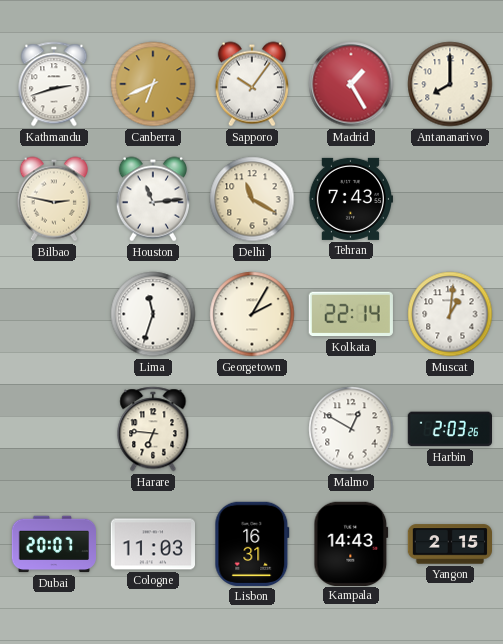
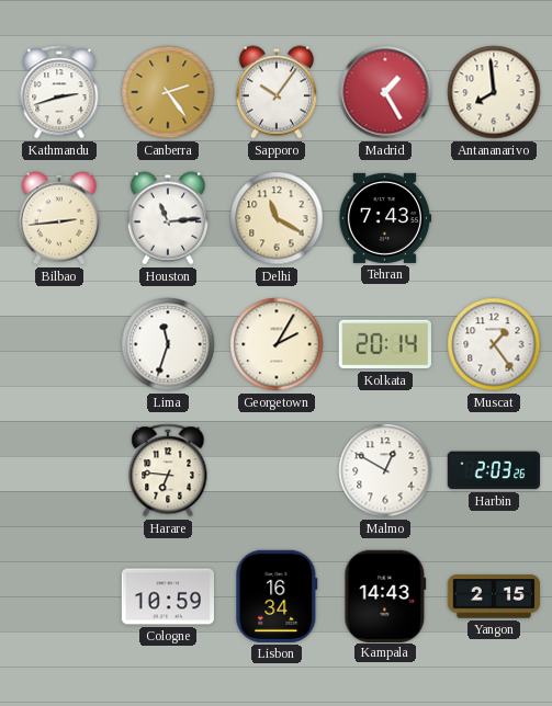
Canberra: 6:41 -> 2:24
Antananarivo: 8:00 -> 7:59
Bilbao: 2:47 -> 2:44
Kolkata: 22:14 -> 20:14
Muscat: 1:01 -> 1:24
Dubai: 20:07 -> none
Cologne: 11:03 -> 10:59
Lisbon: 16:31 -> 16:34
